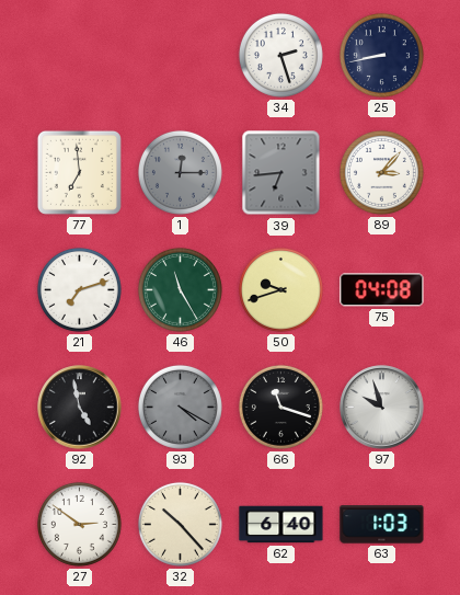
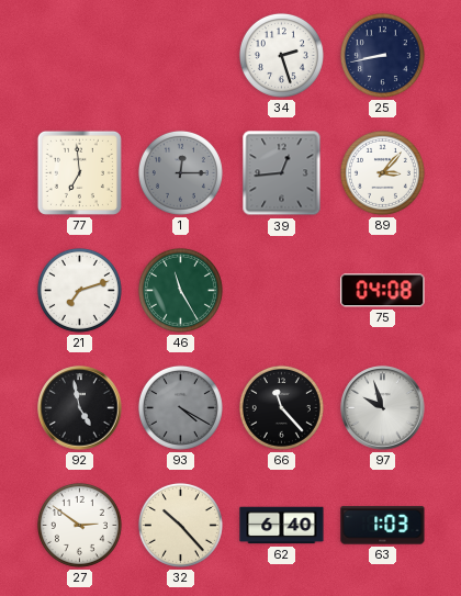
39: 6:44 -> 12:44
50: 9:42 -> none
66: 11:18 -> 11:23
